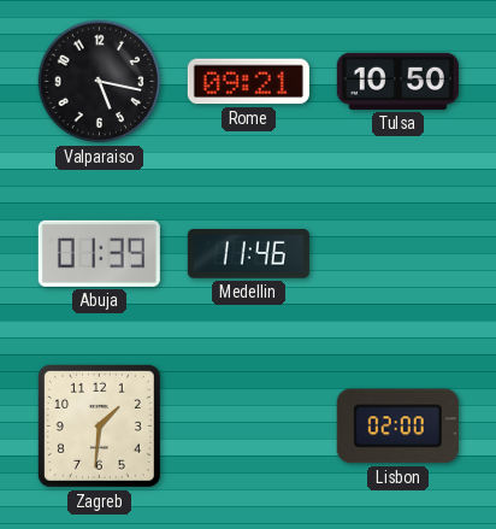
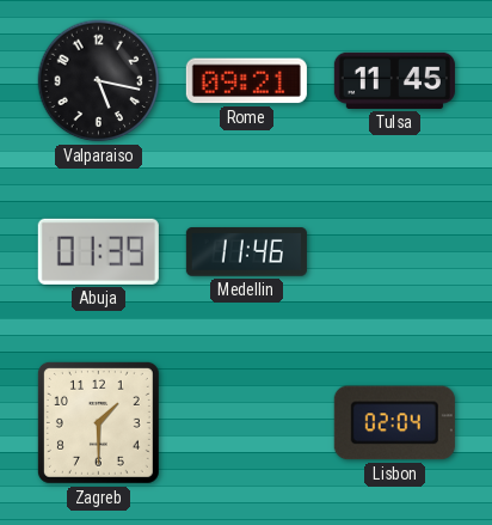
Tulsa: 10:50 -> 11:45
Zagreb: 1:31 -> 1:30
Lisbon: 02:00 -> 02:04
